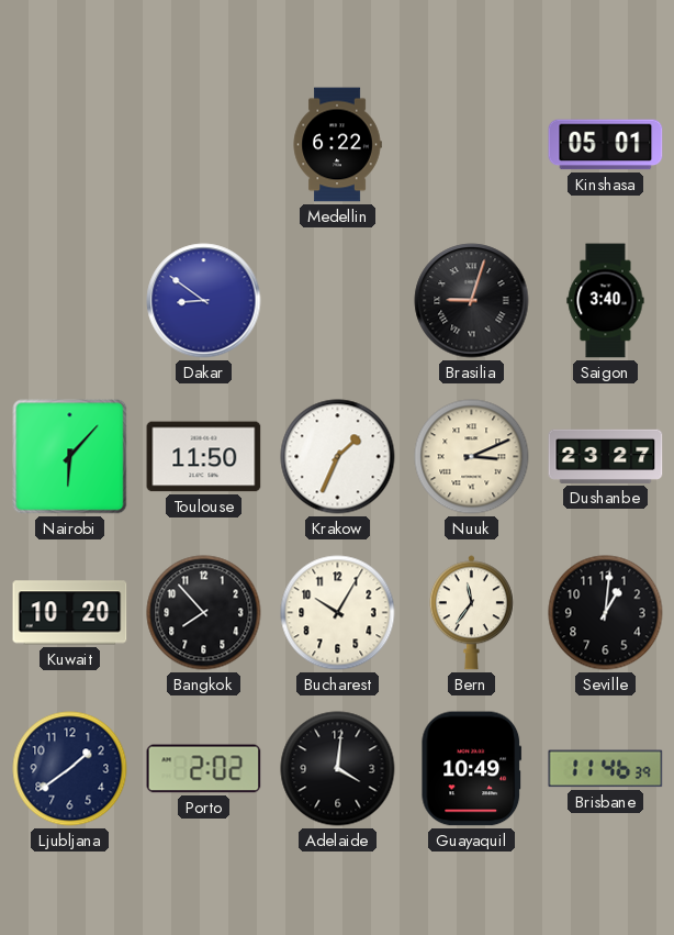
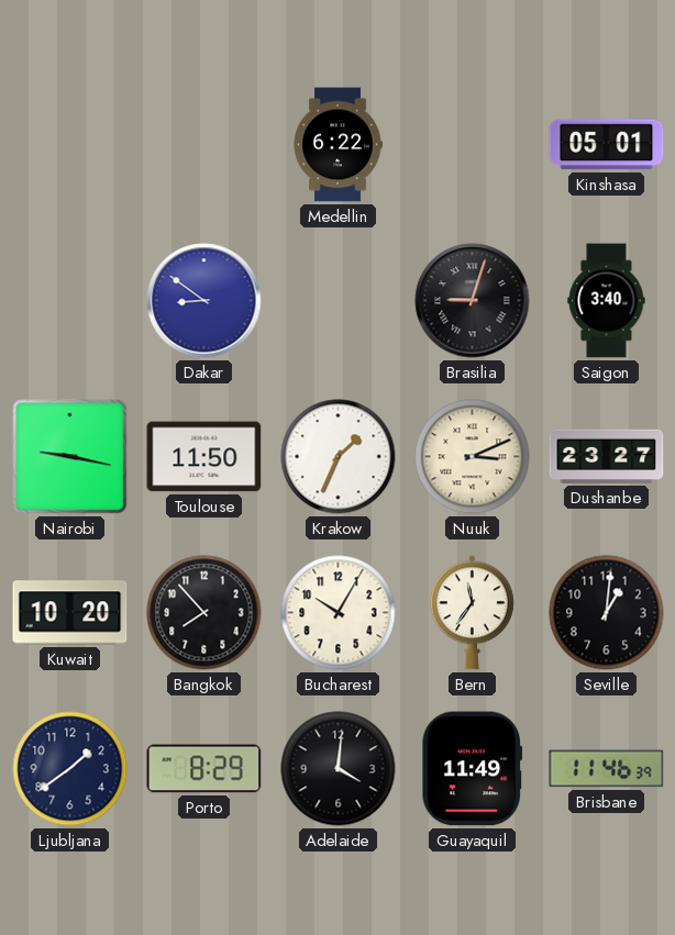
Nairobi: 6:07 -> 9:17
Porto: 2:02 -> 8:29
Guayaquil: 10:49 -> 11:49
